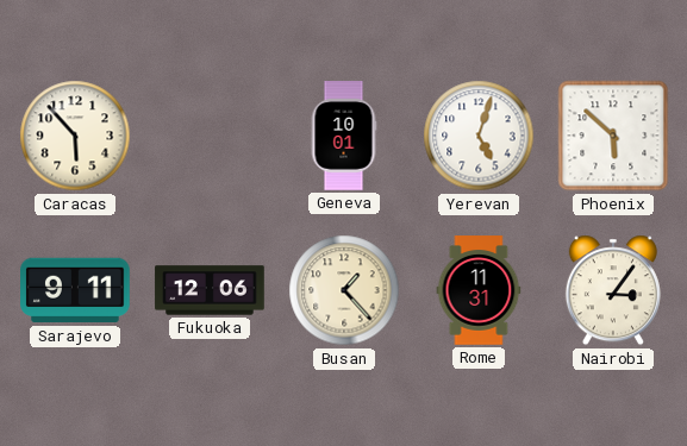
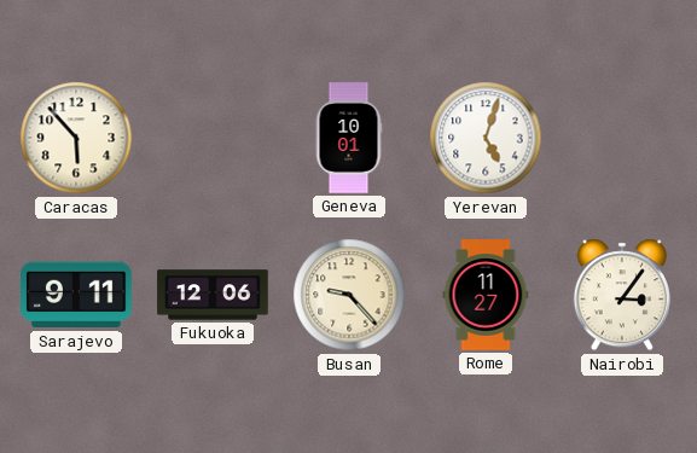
Phoenix: 5:52 -> none
Busan: 1:23 -> 9:23
Rome: 11:31 -> 11:27
